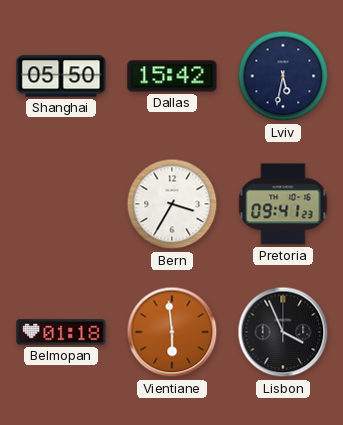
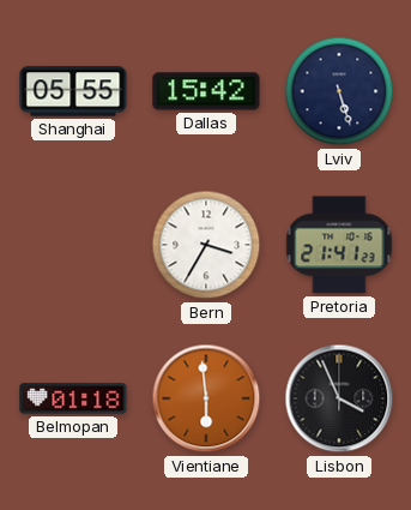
Shanghai: 05:50 -> 05:55
Lviv: 5:32 -> 5:27
Pretoria: 09:41 -> 21:41
